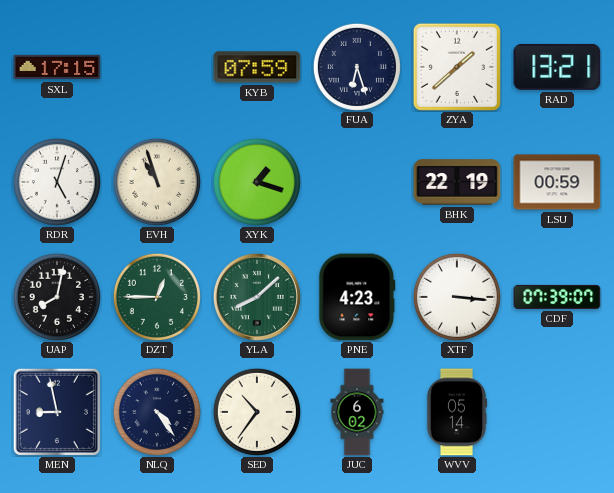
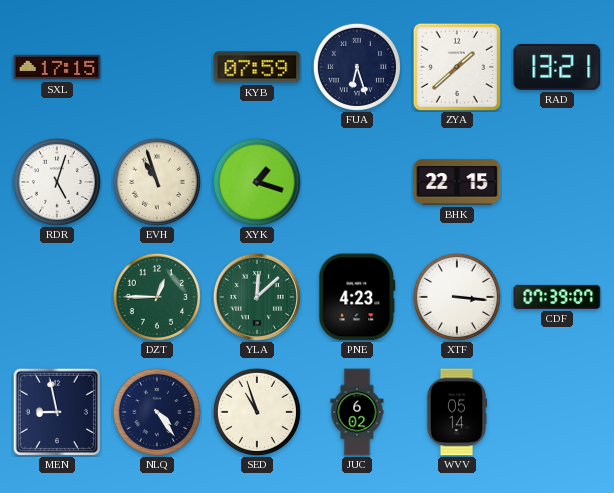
BHK: 22:19 -> 22:15
LSU: 00:59 -> none
UAP: 8:02 -> none
YLA: 8:08 -> 12:08
SED: 10:36 -> 10:57
